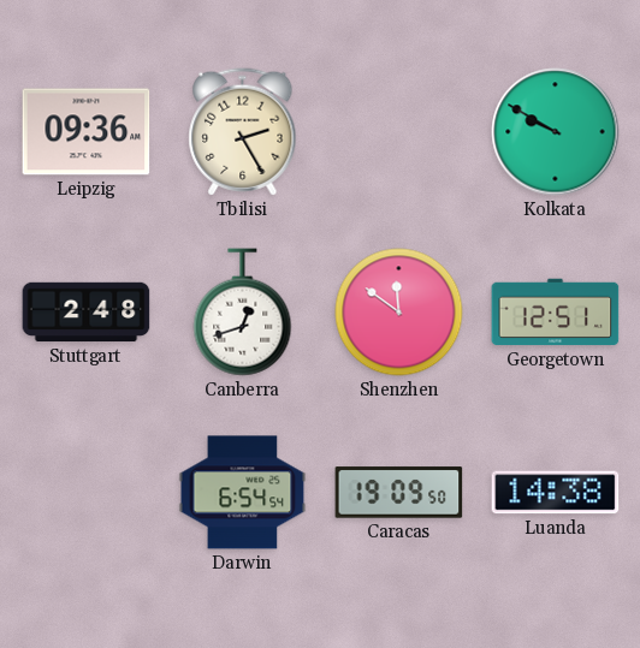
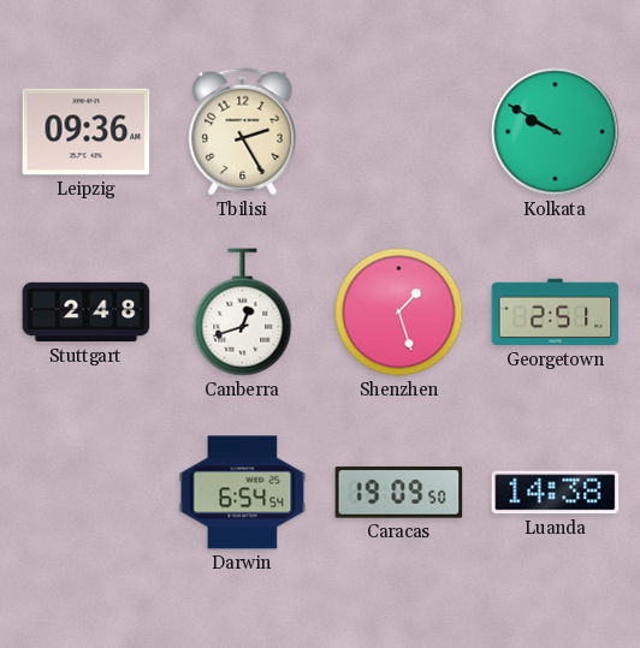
Shenzhen: 11:51 -> 1:27
Georgetown: 12:51 -> 2:51
